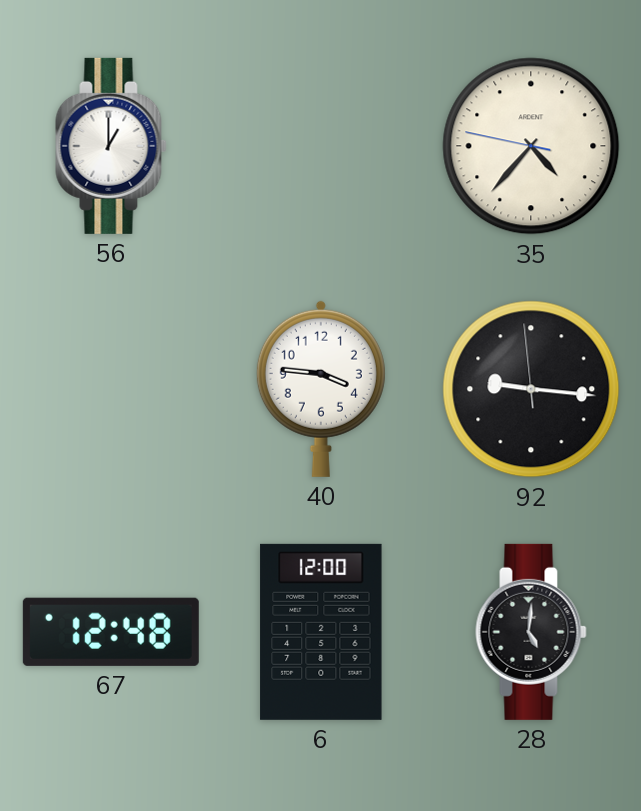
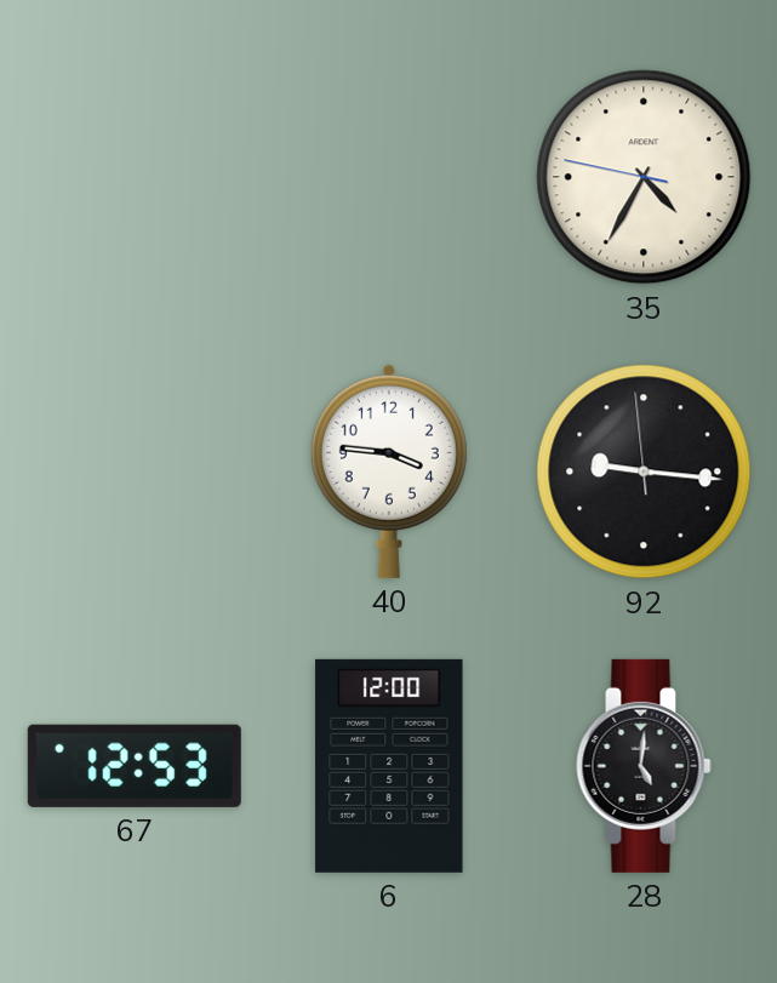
56: 1:00 -> none
35: 4:36 -> 4:34
67: 12:48 -> 12:53
